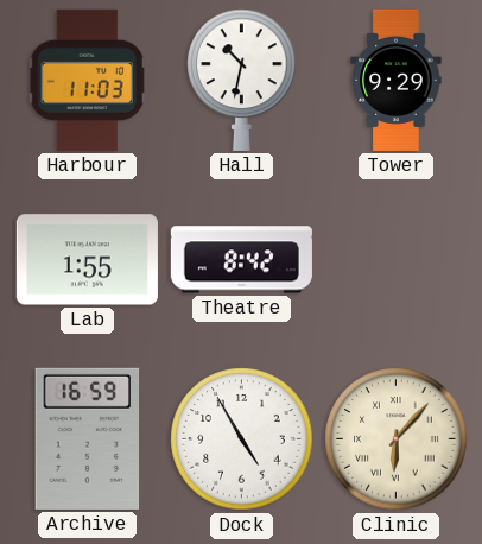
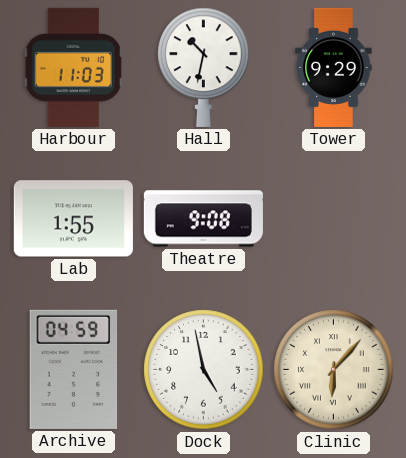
Theatre: 8:42 -> 9:08
Archive: 16:59 -> 04:59
Dock: 4:55 -> 4:58
